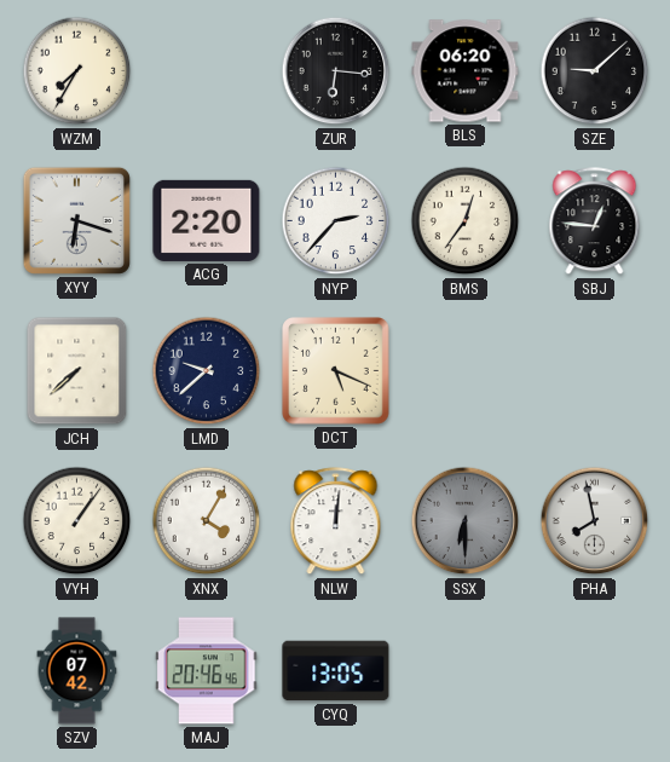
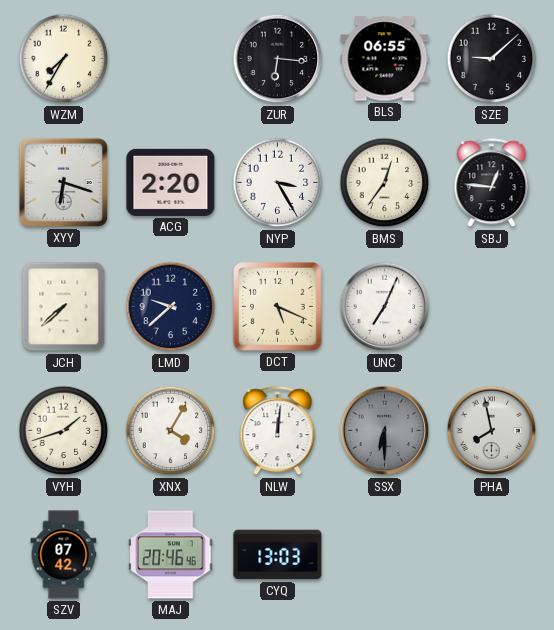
BLS: 06:20 -> 06:55
NYP: 2:37 -> 3:25
UNC: none -> 7:04
VYH: 1:06 -> 1:42
CYQ: 13:05 -> 13:03
